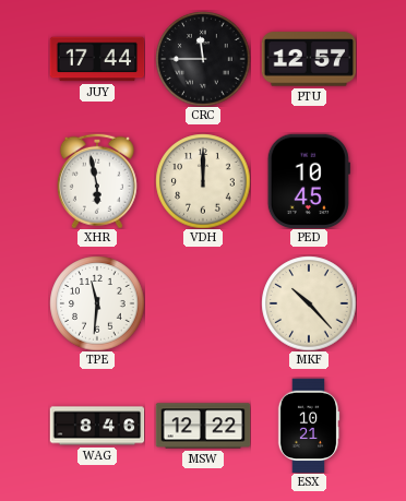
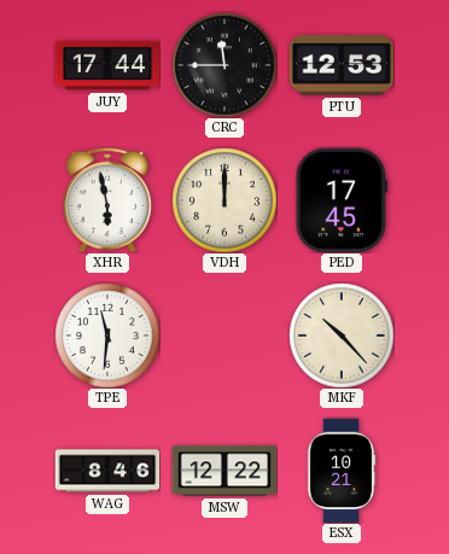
PTU: 12:57 -> 12:53
PED: 10:45 -> 17:45
